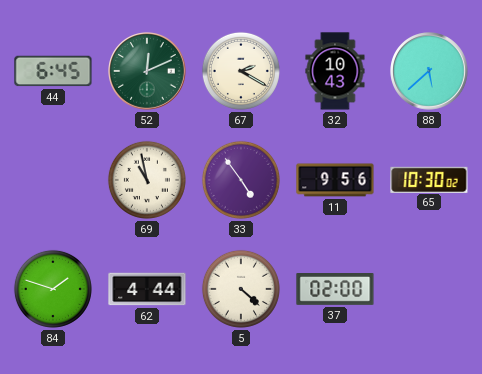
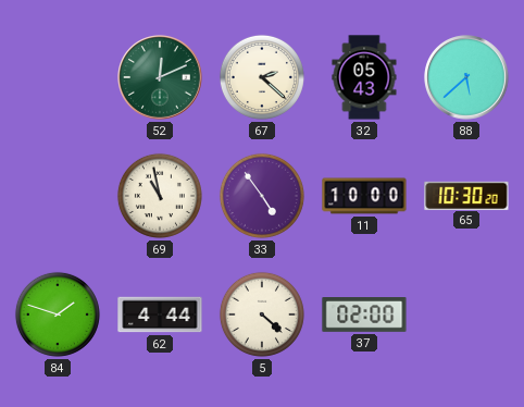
44: 6:45 -> none
67: 2:20 -> 2:22
32: 10:43 -> 05:43
11: 9:56 -> 10:00
65: 10:30:02 -> 10:30:20
